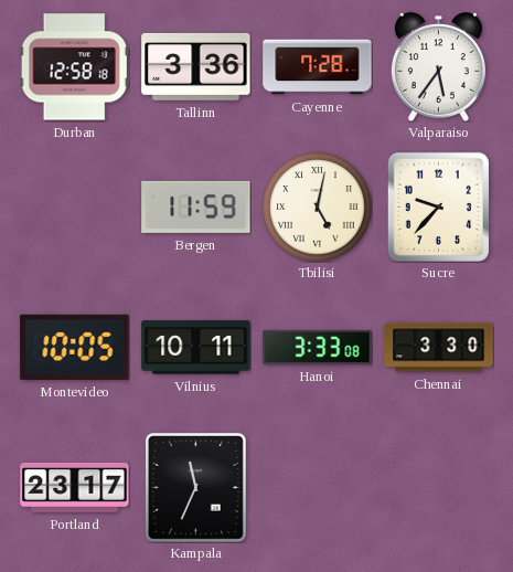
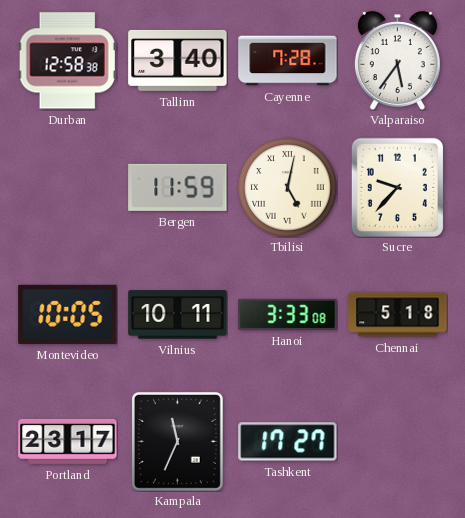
Durban: 12:58:18 -> 12:58:38
Tallinn: 3:36 -> 3:40
Chennai: 3:30 -> 5:18
Tashkent: none -> 17:27
